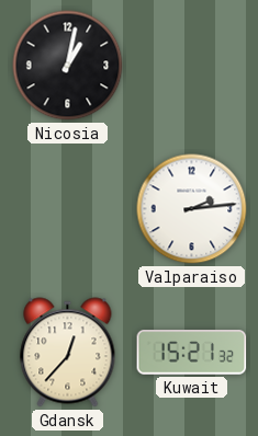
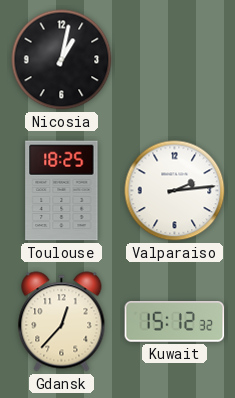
Toulouse: none -> 18:25
Kuwait: 15:21 -> 15:12
